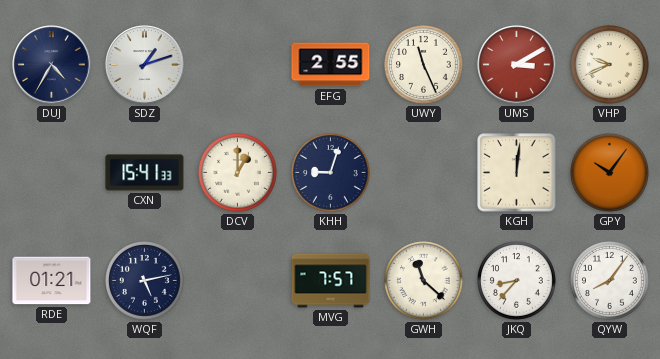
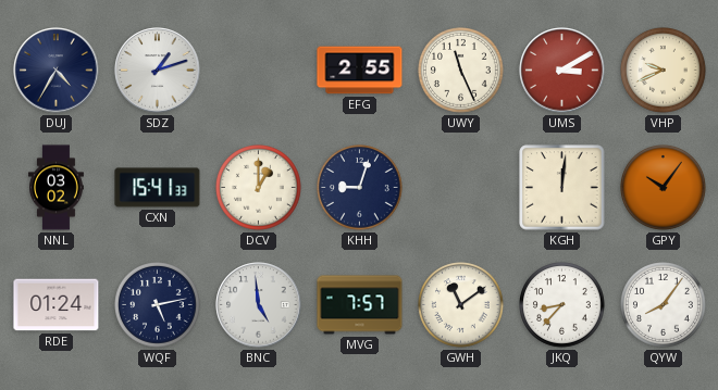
NNL: none -> 03:02
RDE: 01:21 -> 01:24
BNC: none -> 4:59
GWH: 11:22 -> 11:09
